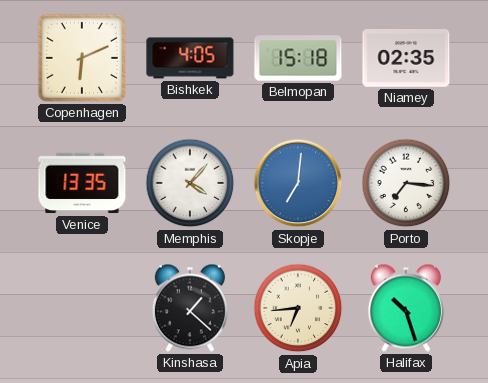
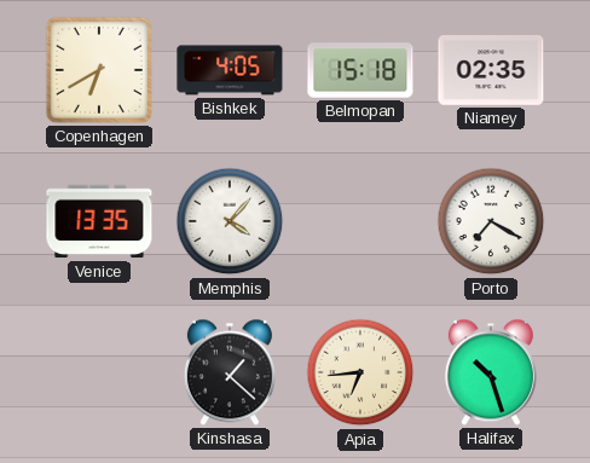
Copenhagen: 6:11 -> 6:40
Skopje: 7:01 -> none
Porto: 7:16 -> 7:20
